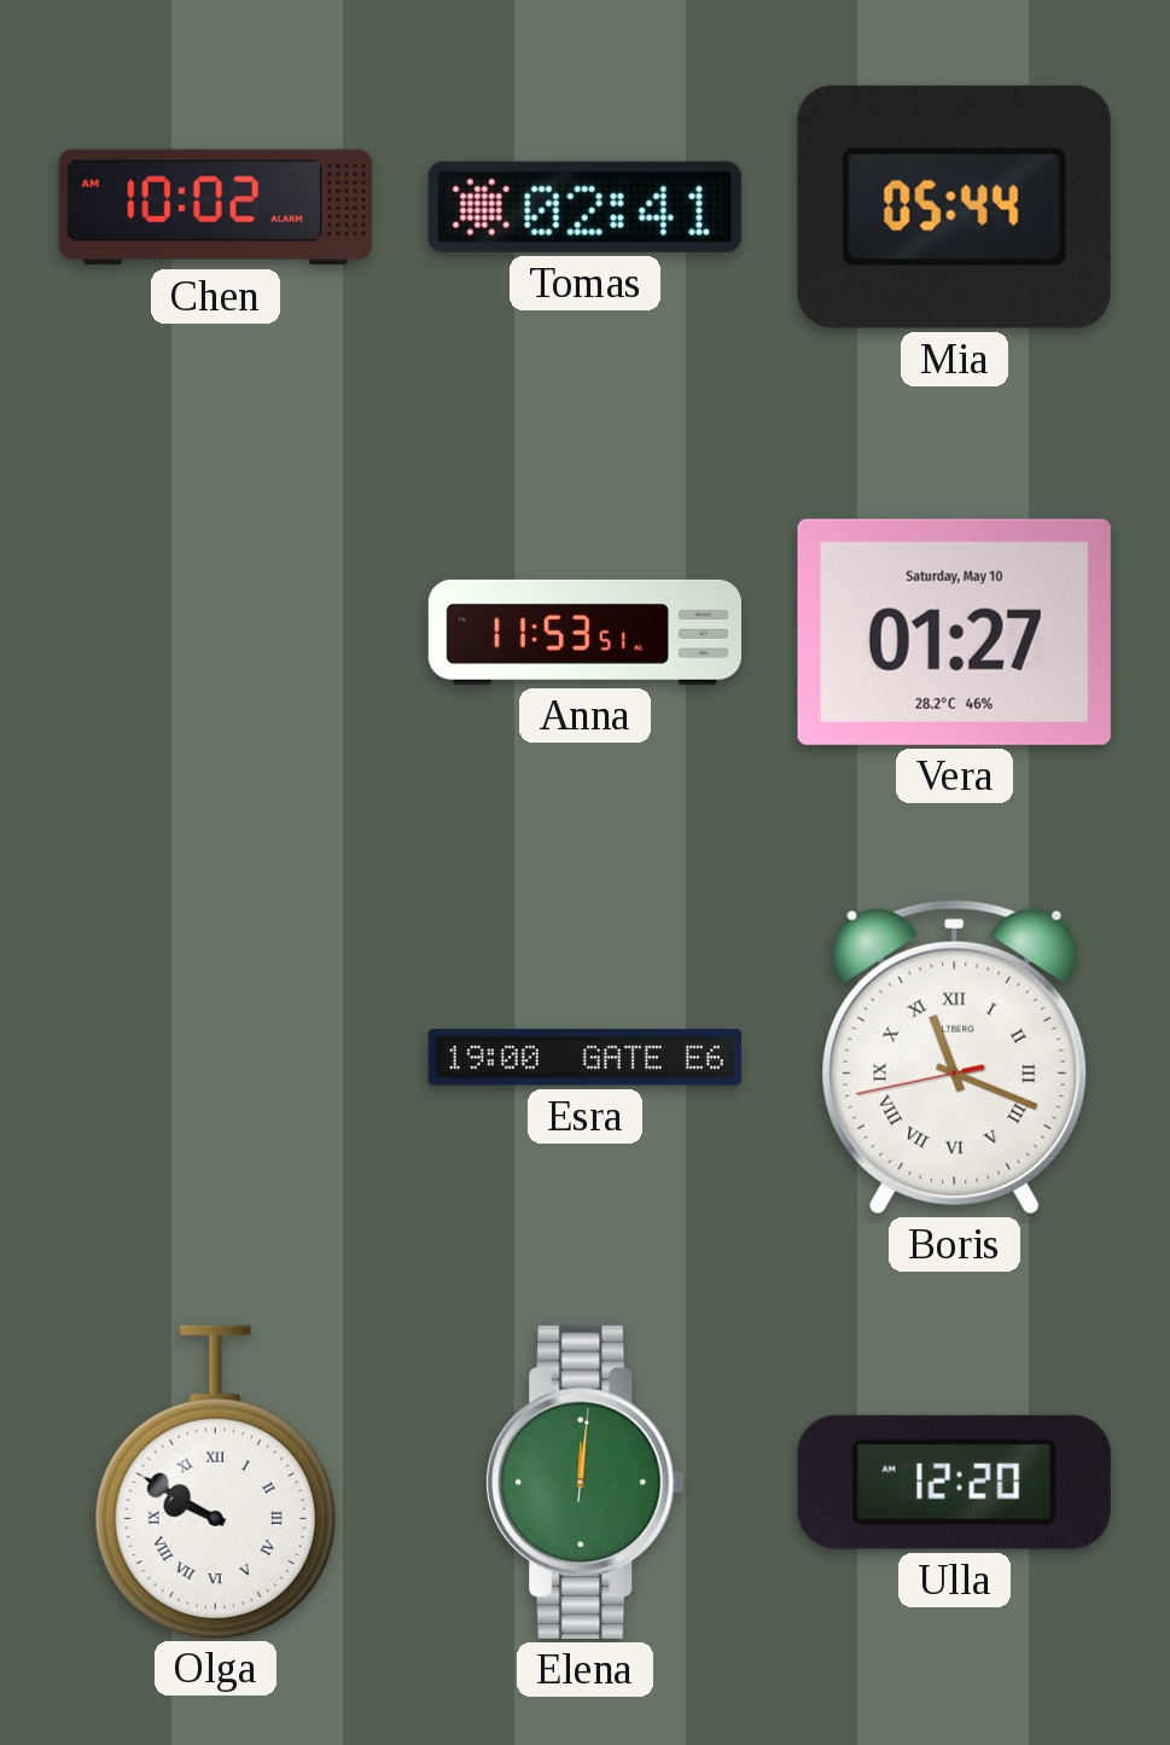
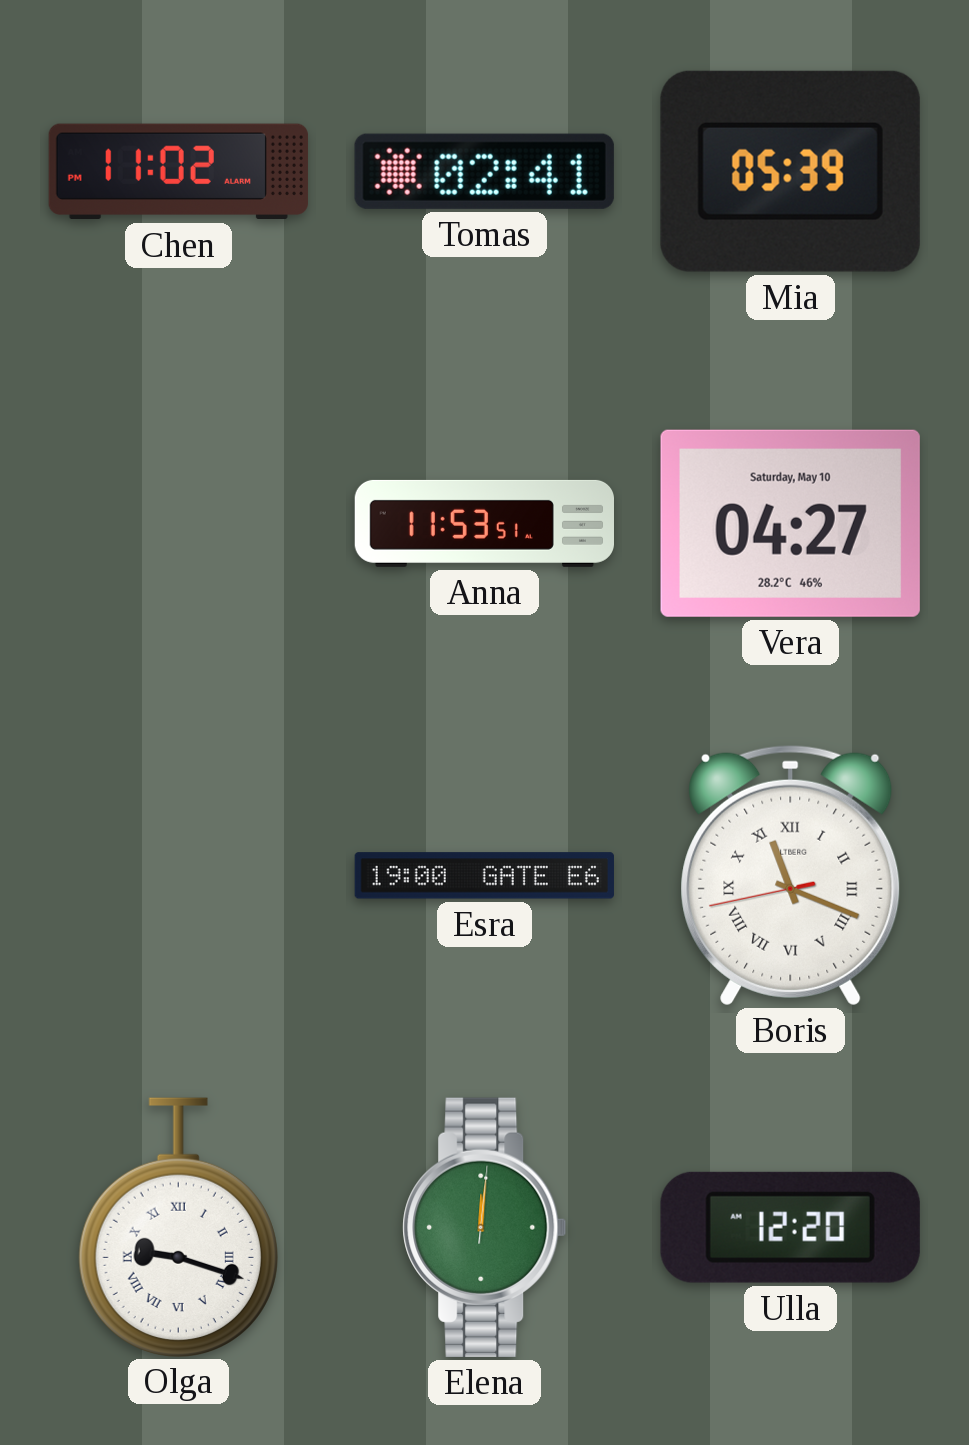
Chen: 10:02 -> 11:02
Mia: 05:44 -> 05:39
Vera: 01:27 -> 04:27
Olga: 9:50 -> 9:18
